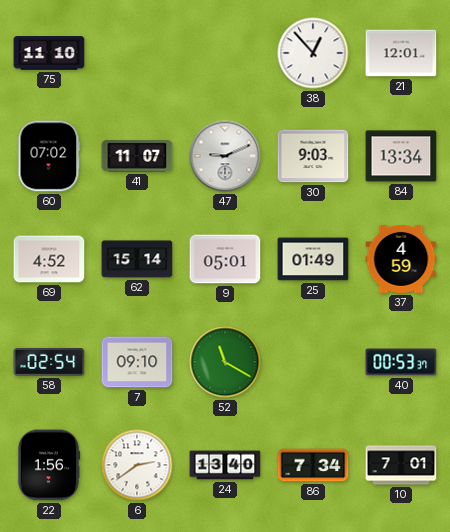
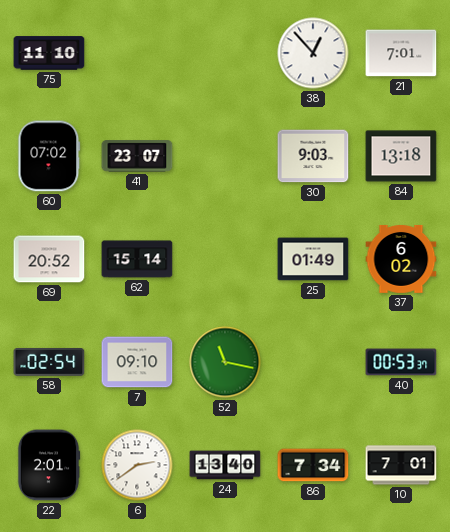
21: 12:01 -> 7:01
41: 11:07 -> 23:07
47: 9:11 -> none
84: 13:34 -> 13:18
69: 4:52 -> 20:52
9: 05:01 -> none
37: 4:59 -> 6:02
52: 11:20 -> 11:17
22: 1:56 -> 2:01
